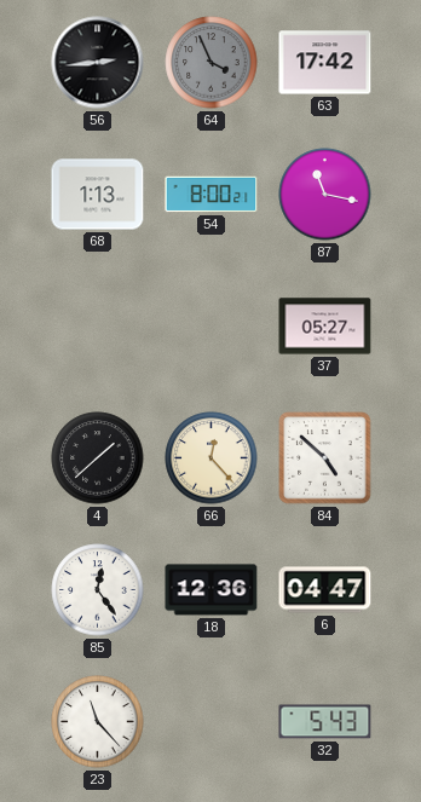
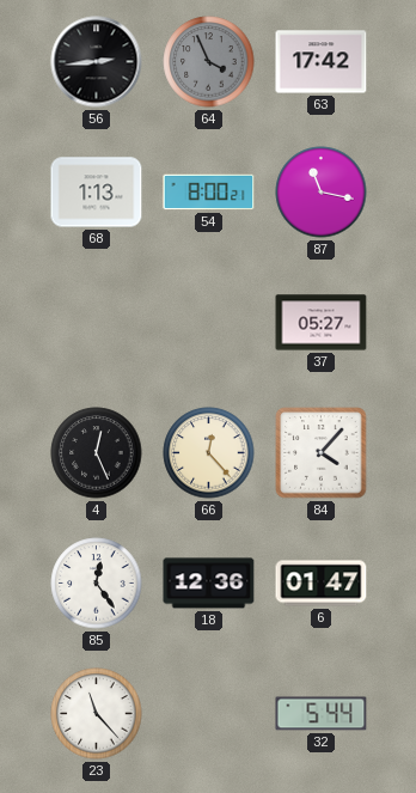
4: 1:38 -> 12:26
84: 4:52 -> 4:07
6: 04:47 -> 01:47
32: 5:43 -> 5:44
